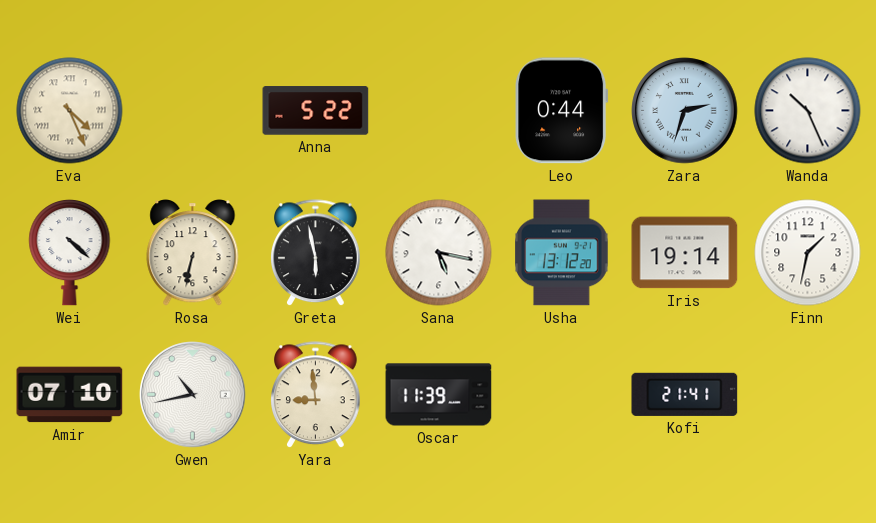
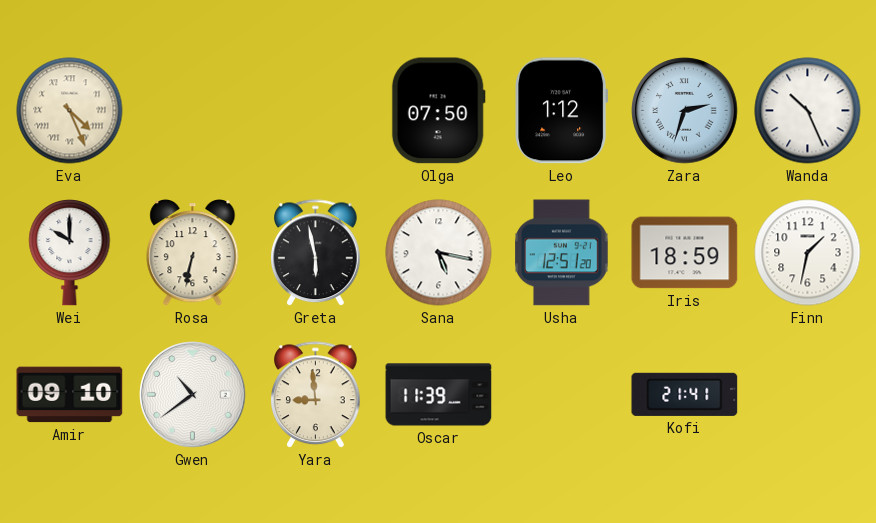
Anna: 5:22 -> none
Olga: none -> 07:50
Leo: 0:44 -> 1:12
Wei: 4:22 -> 10:00
Usha: 13:12 -> 12:51
Iris: 19:14 -> 18:59
Amir: 07:10 -> 09:10
Gwen: 10:43 -> 10:39
